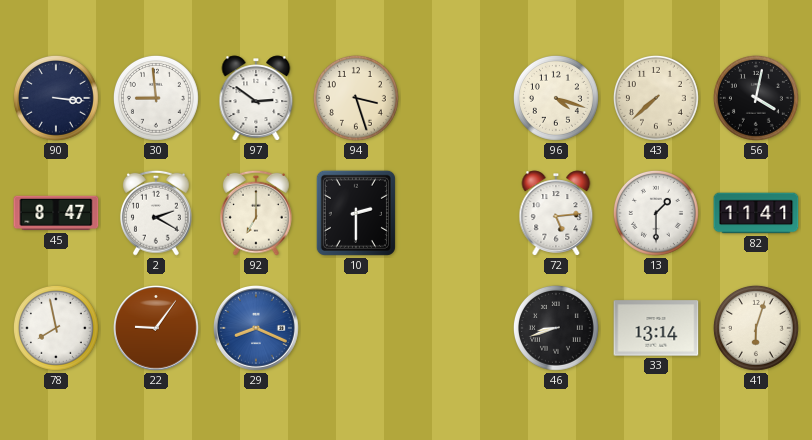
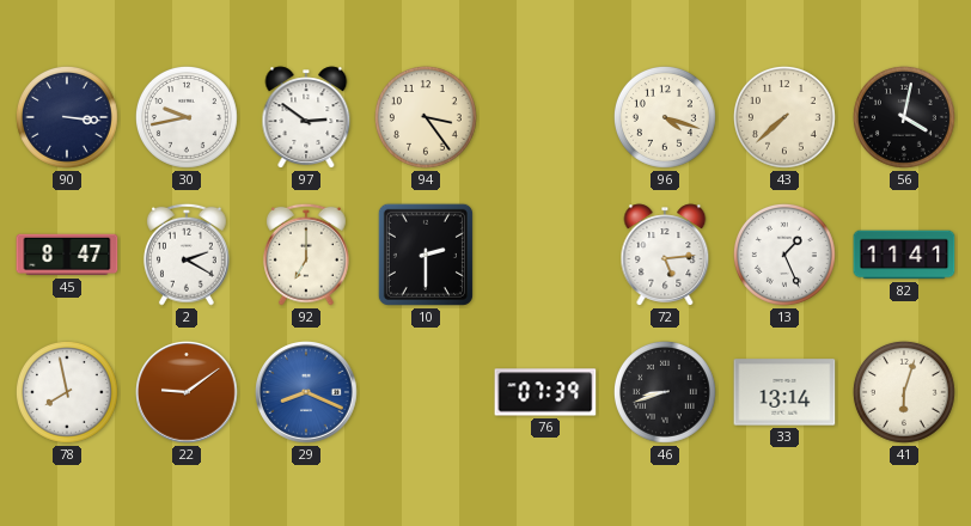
30: 8:59 -> 9:43
94: 3:27 -> 3:24
13: 1:30 -> 1:26
22: 9:06 -> 9:09
76: none -> 07:39
